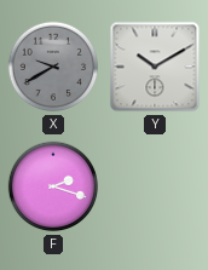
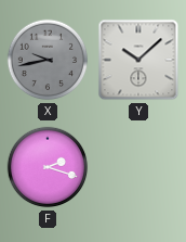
X: 9:40 -> 9:43
Y: 10:10 -> 10:08
